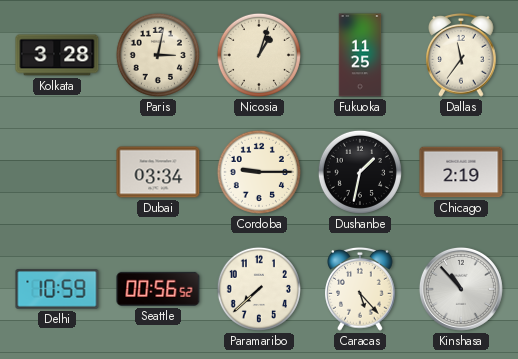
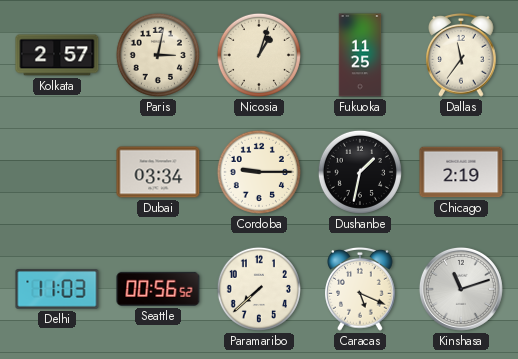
Kolkata: 3:28 -> 2:57
Delhi: 10:59 -> 11:03
Caracas: 5:23 -> 5:19
Kinshasa: 10:53 -> 11:12
